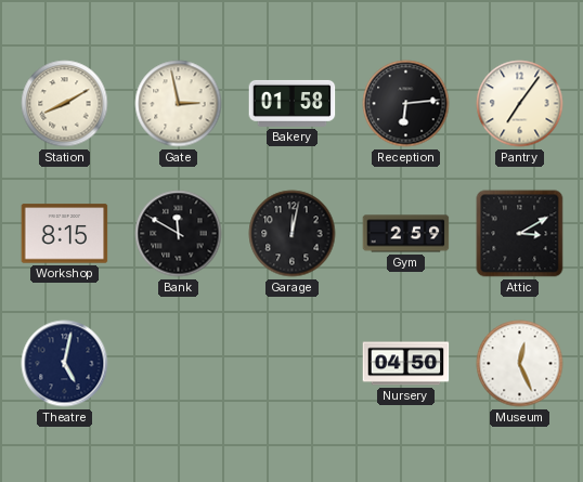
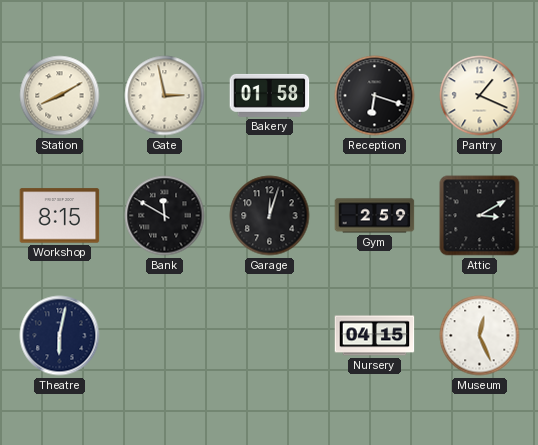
Reception: 6:14 -> 6:18
Pantry: 7:06 -> 1:19
Garage: 12:02 -> 12:03
Theatre: 5:02 -> 6:02
Nursery: 04:50 -> 04:15
